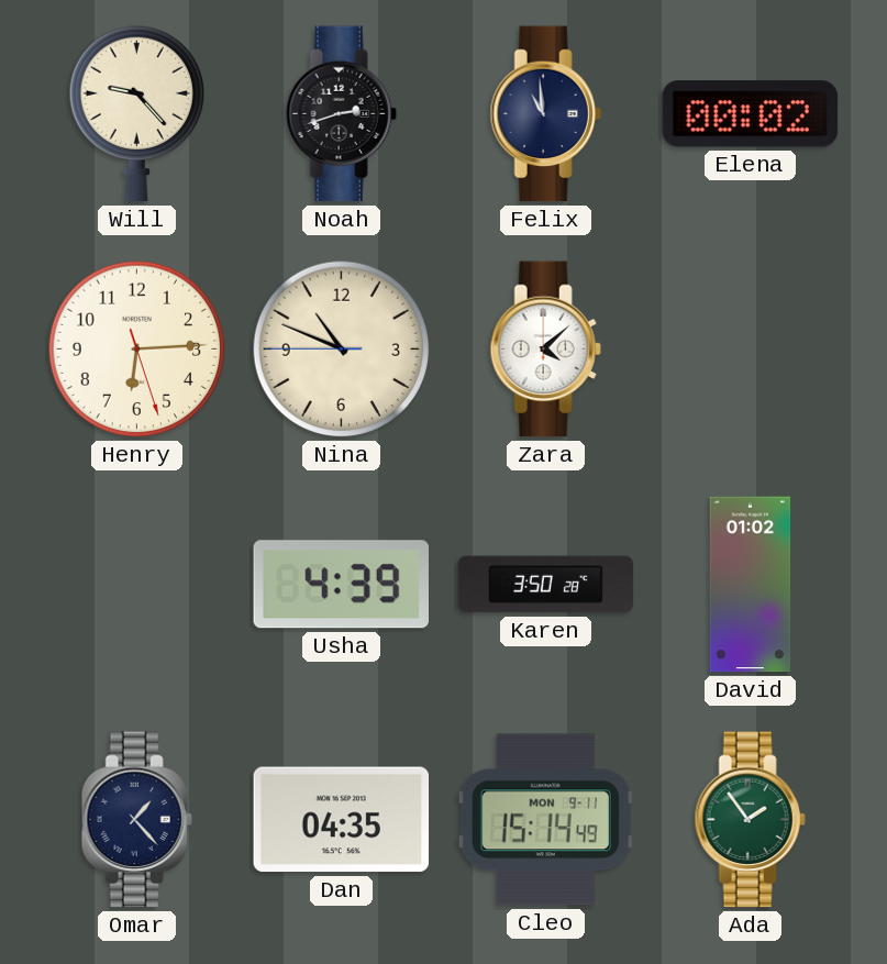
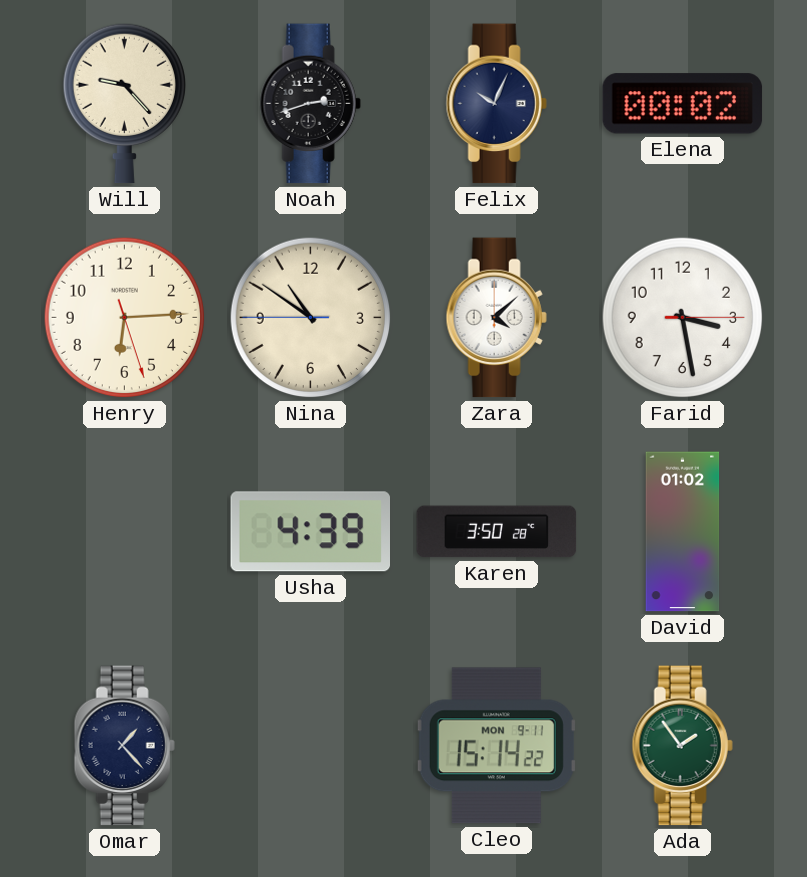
Felix: 10:59 -> 10:04
Nina: 10:48 -> 10:50
Farid: none -> 3:28
Dan: 04:35 -> none
Cleo: 15:14:49 -> 15:14:22
